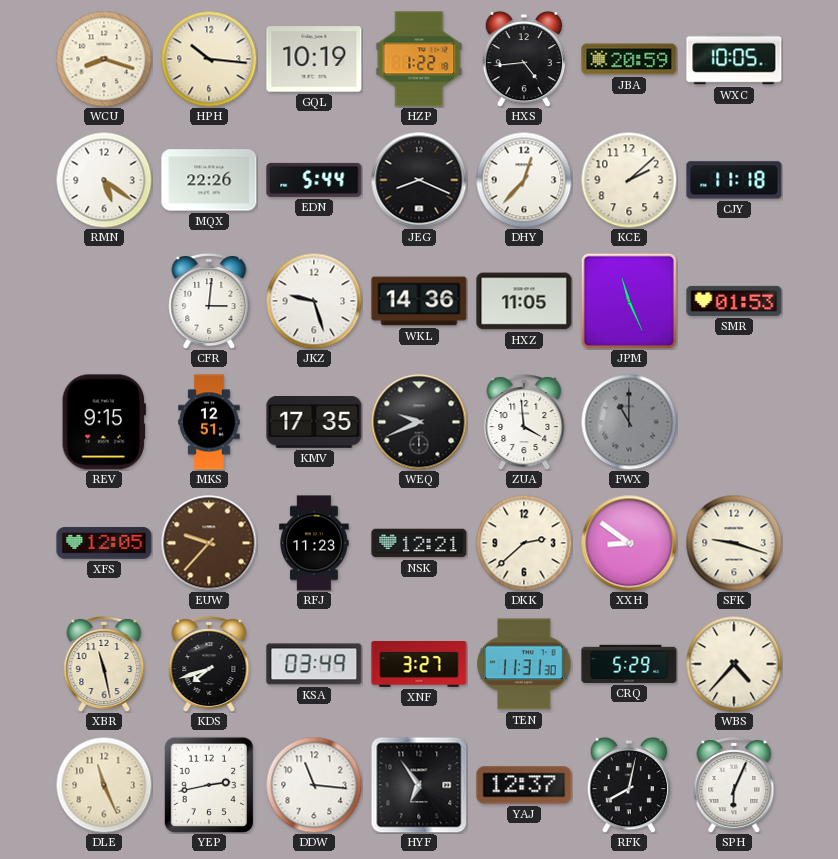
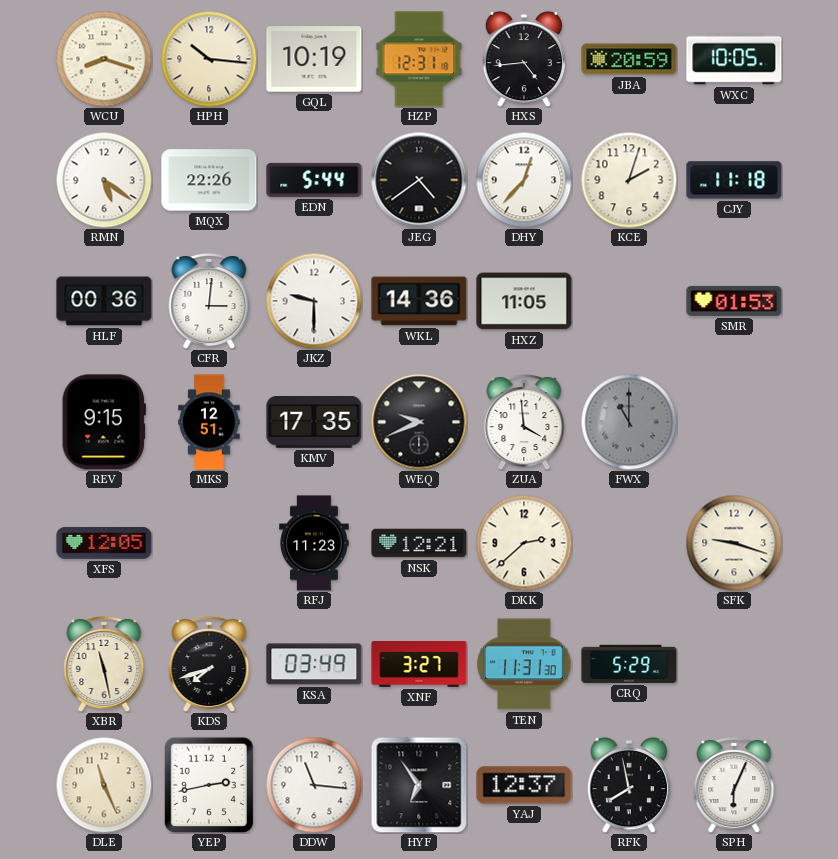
HZP: 1:22 -> 12:31
JEG: 8:19 -> 4:39
KCE: 2:08 -> 2:03
HLF: none -> 00:36
JKZ: 9:27 -> 9:30
JPM: 11:26 -> none
EUW: 9:37 -> none
XXH: 8:51 -> none
WBS: 4:37 -> none
RFK: 8:02 -> 7:58
